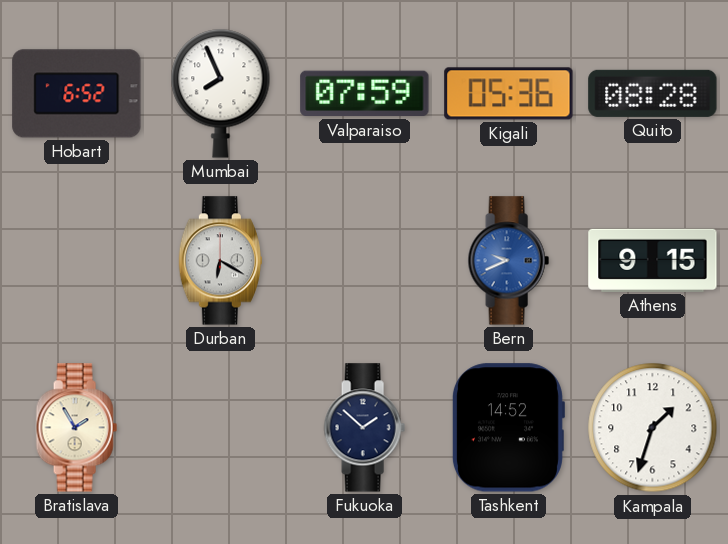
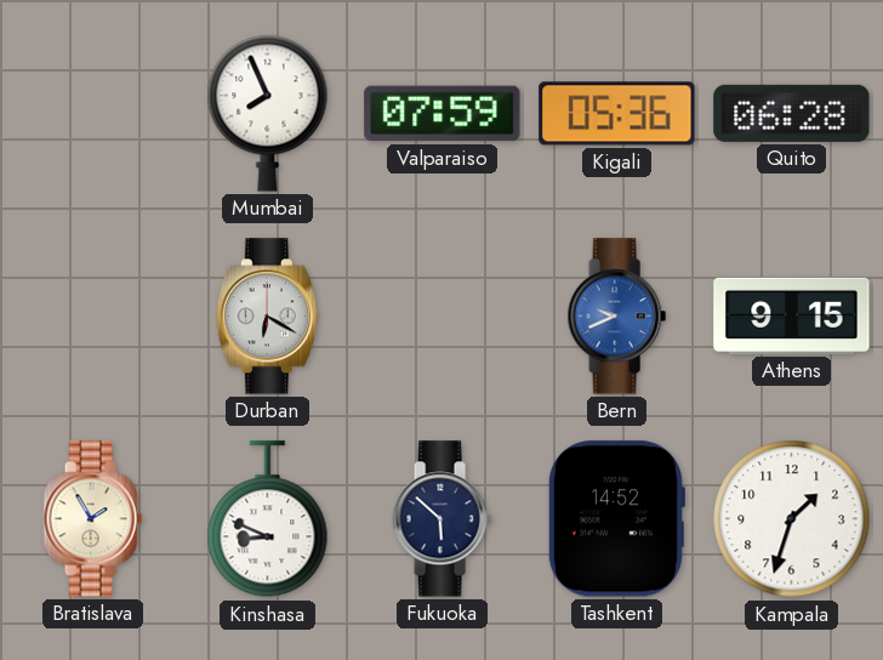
Hobart: 6:52 -> none
Quito: 08:28 -> 06:28
Kinshasa: none -> 8:49
Fukuoka: 1:52 -> 5:52
